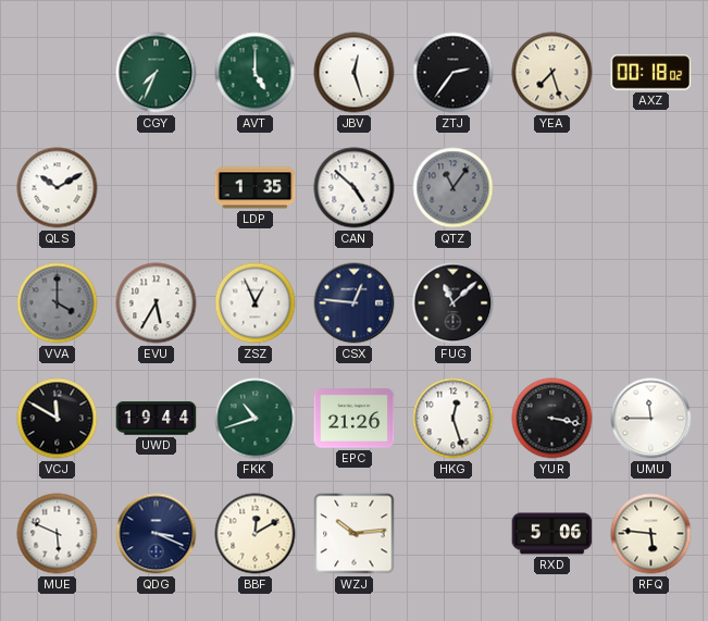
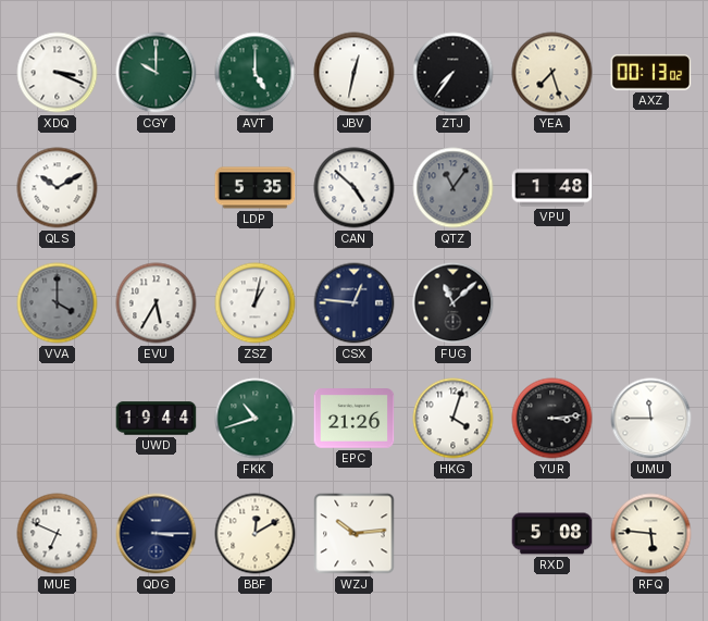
XDQ: none -> 3:19
CGY: 7:34 -> 10:00
JBV: 12:27 -> 12:32
ZTJ: 2:36 -> 7:36
AXZ: 00:18 -> 00:13
LDP: 1:35 -> 5:35
VPU: none -> 1:48
ZSZ: 12:56 -> 1:02
VCJ: 11:50 -> none
HKG: 12:27 -> 4:03
YUR: 3:17 -> 3:14
MUE: 5:49 -> 6:49
QDG: 3:19 -> 3:15
RXD: 5:06 -> 5:08
